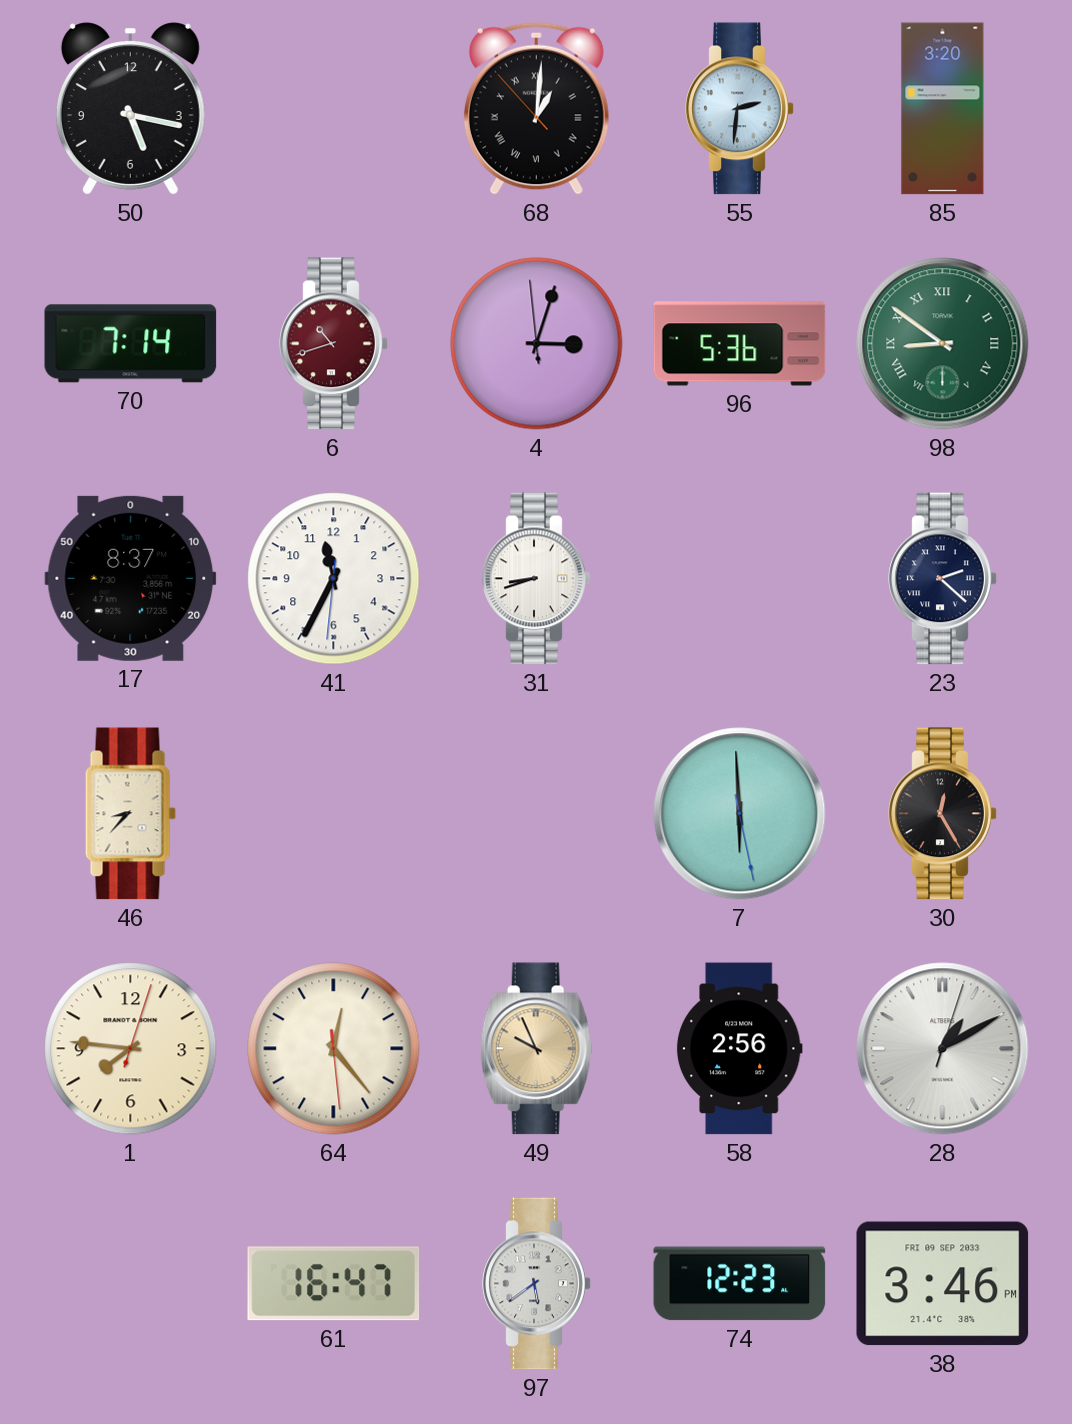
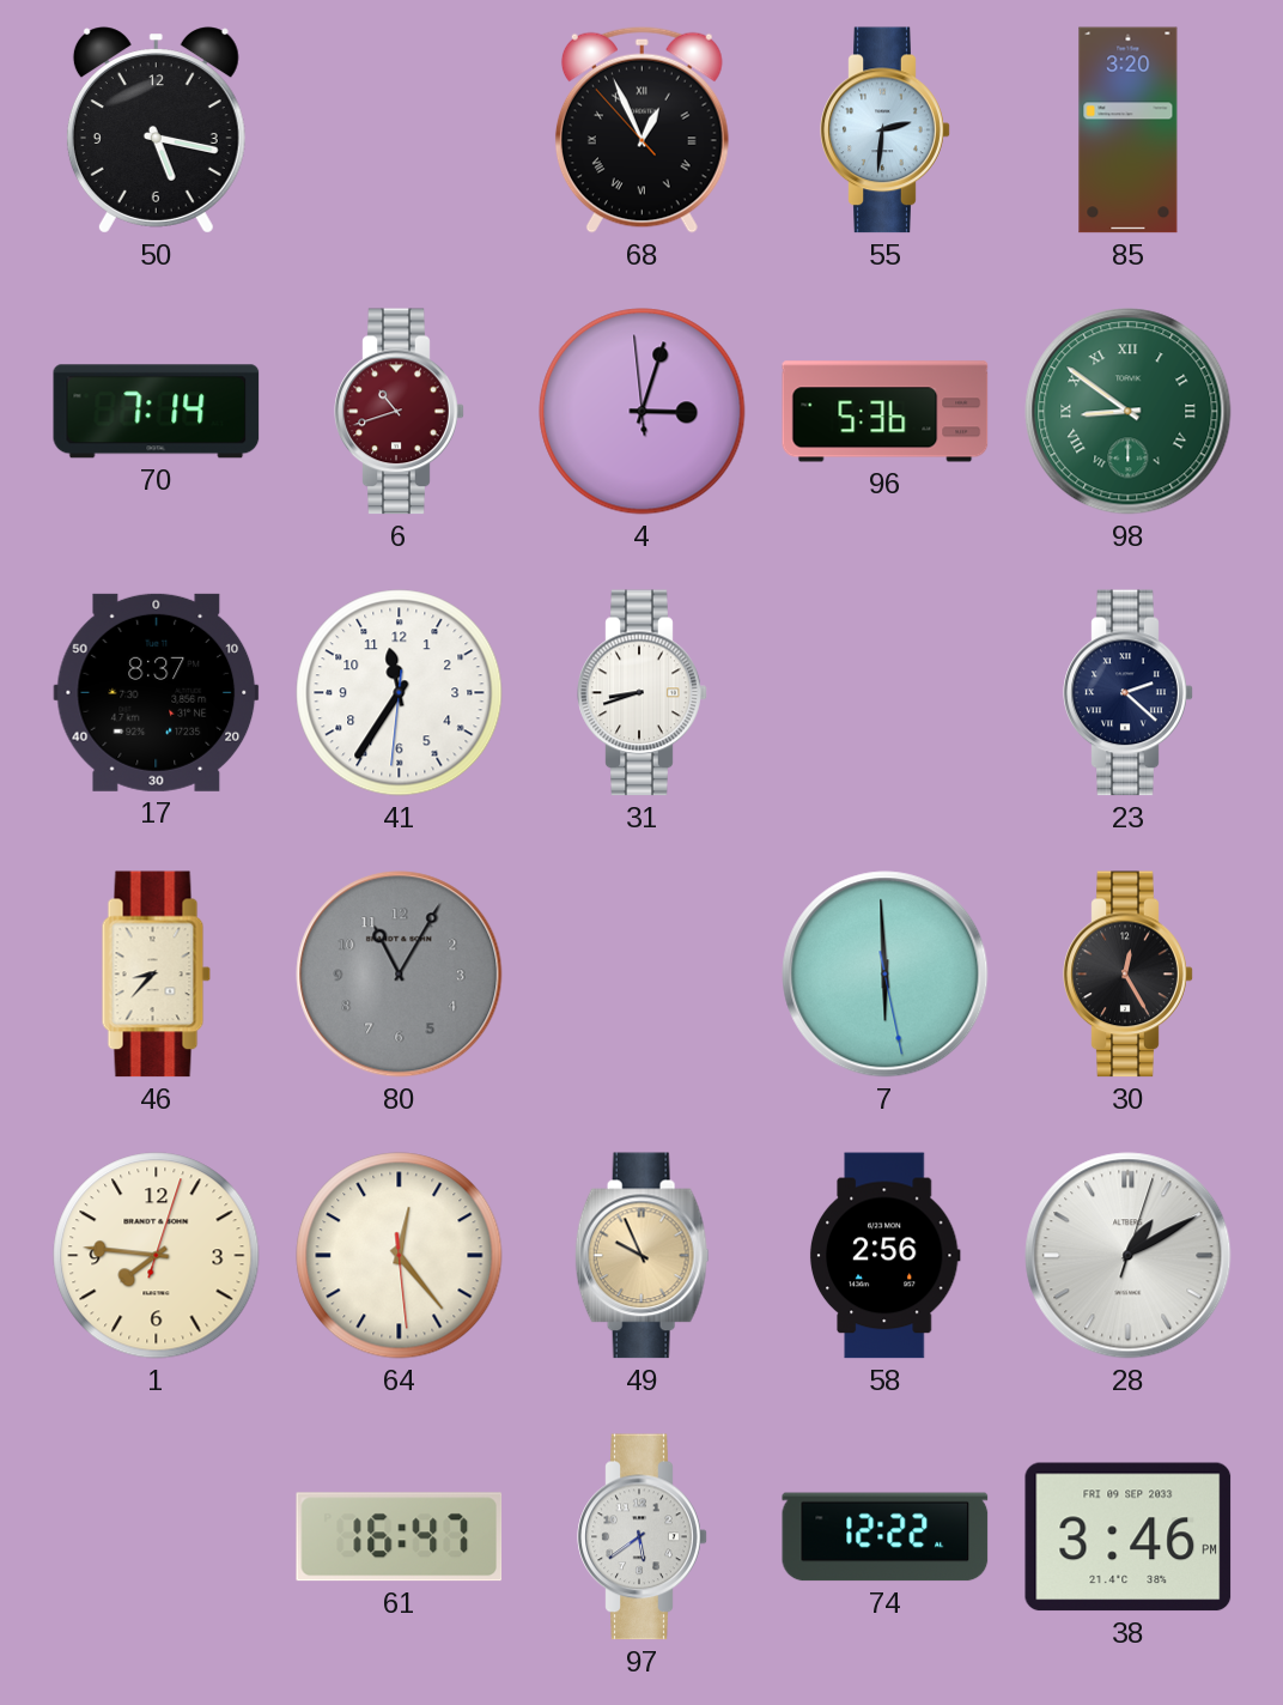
68: 1:00 -> 12:55
41: 11:34 -> 11:35
80: none -> 11:05
74: 12:23 -> 12:22
